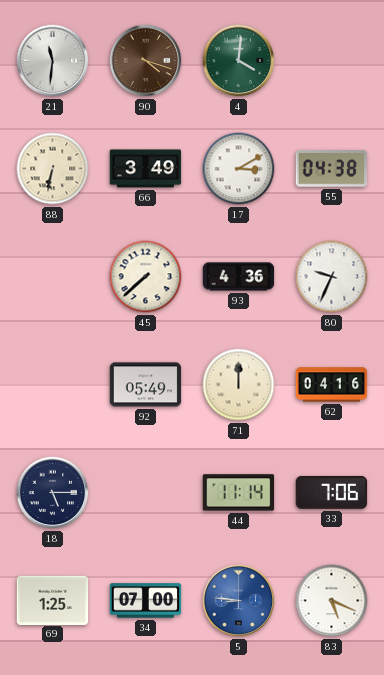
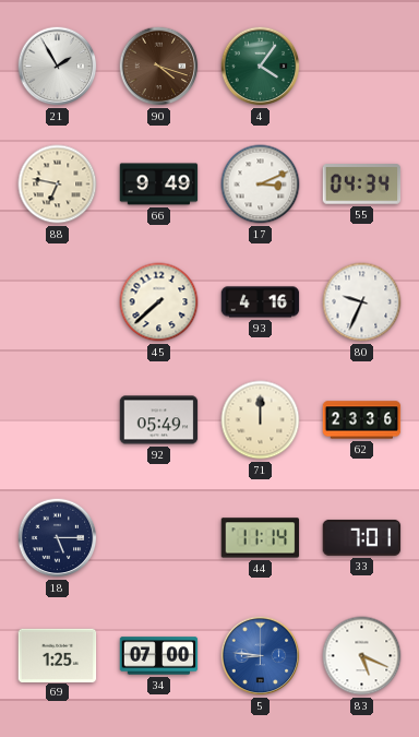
21: 11:31 -> 1:55
4: 4:01 -> 4:06
88: 6:32 -> 6:47
66: 3:49 -> 9:49
17: 3:10 -> 3:11
55: 04:38 -> 04:34
93: 4:36 -> 4:16
62: 04:16 -> 23:36
33: 7:06 -> 7:01
